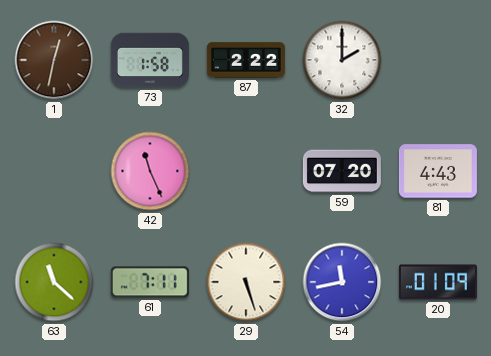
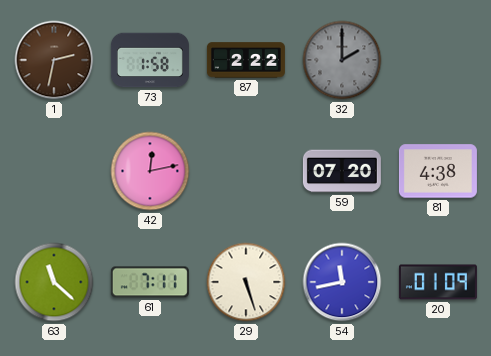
1: 12:32 -> 2:32
32 dial: white -> grey
42: 11:26 -> 12:13
81: 4:43 -> 4:38
